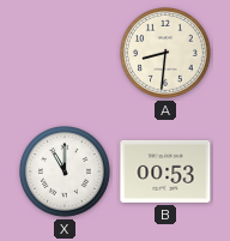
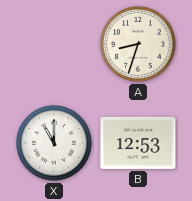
A: 8:31 -> 8:33
B: 00:53 -> 12:53
